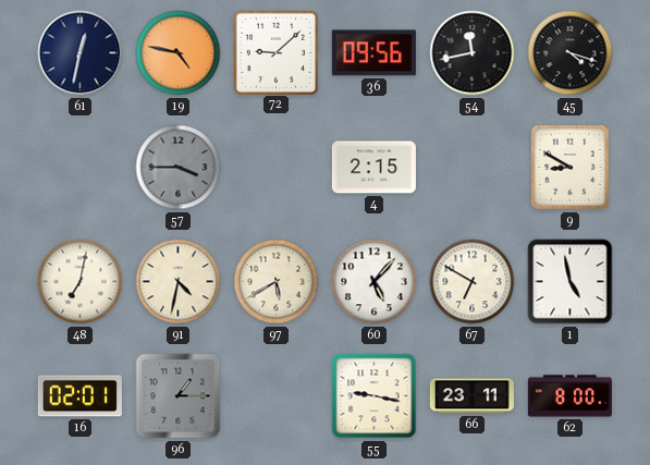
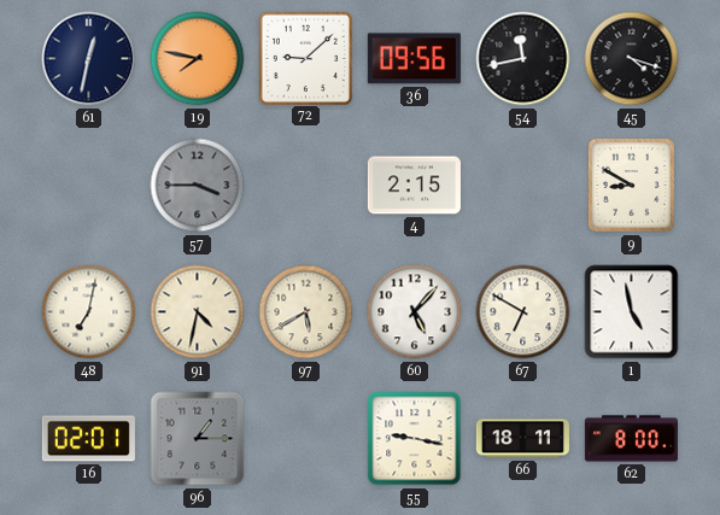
19: 4:47 -> 7:47
66: 23:11 -> 18:11
